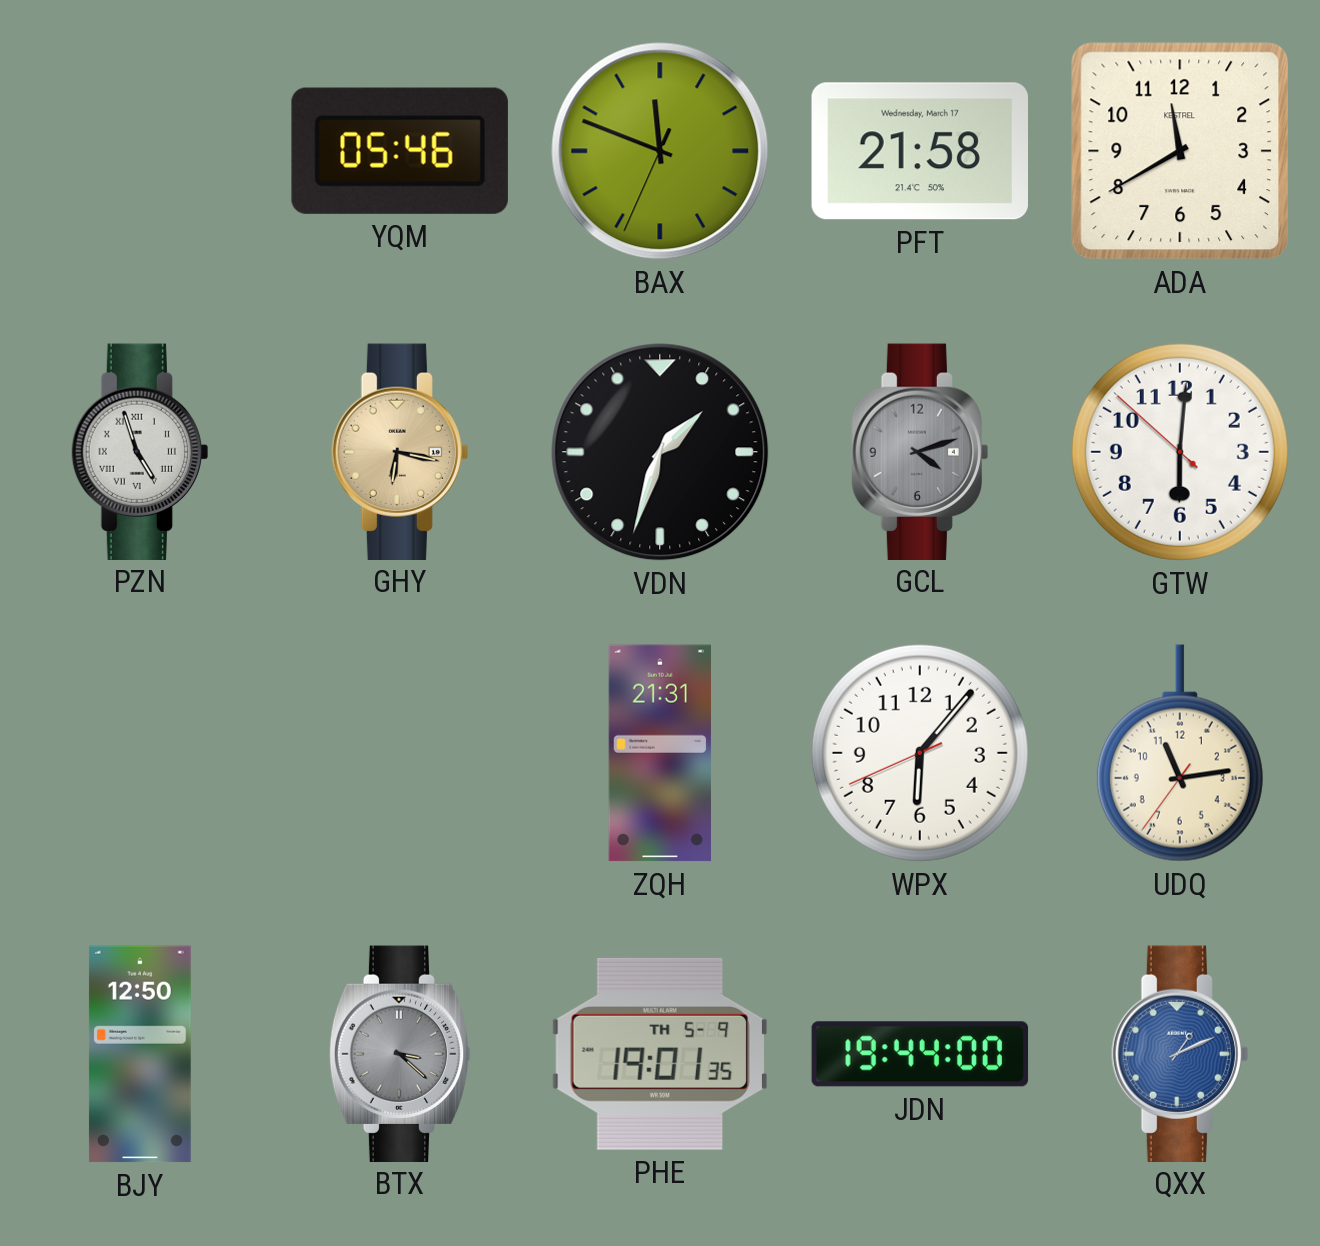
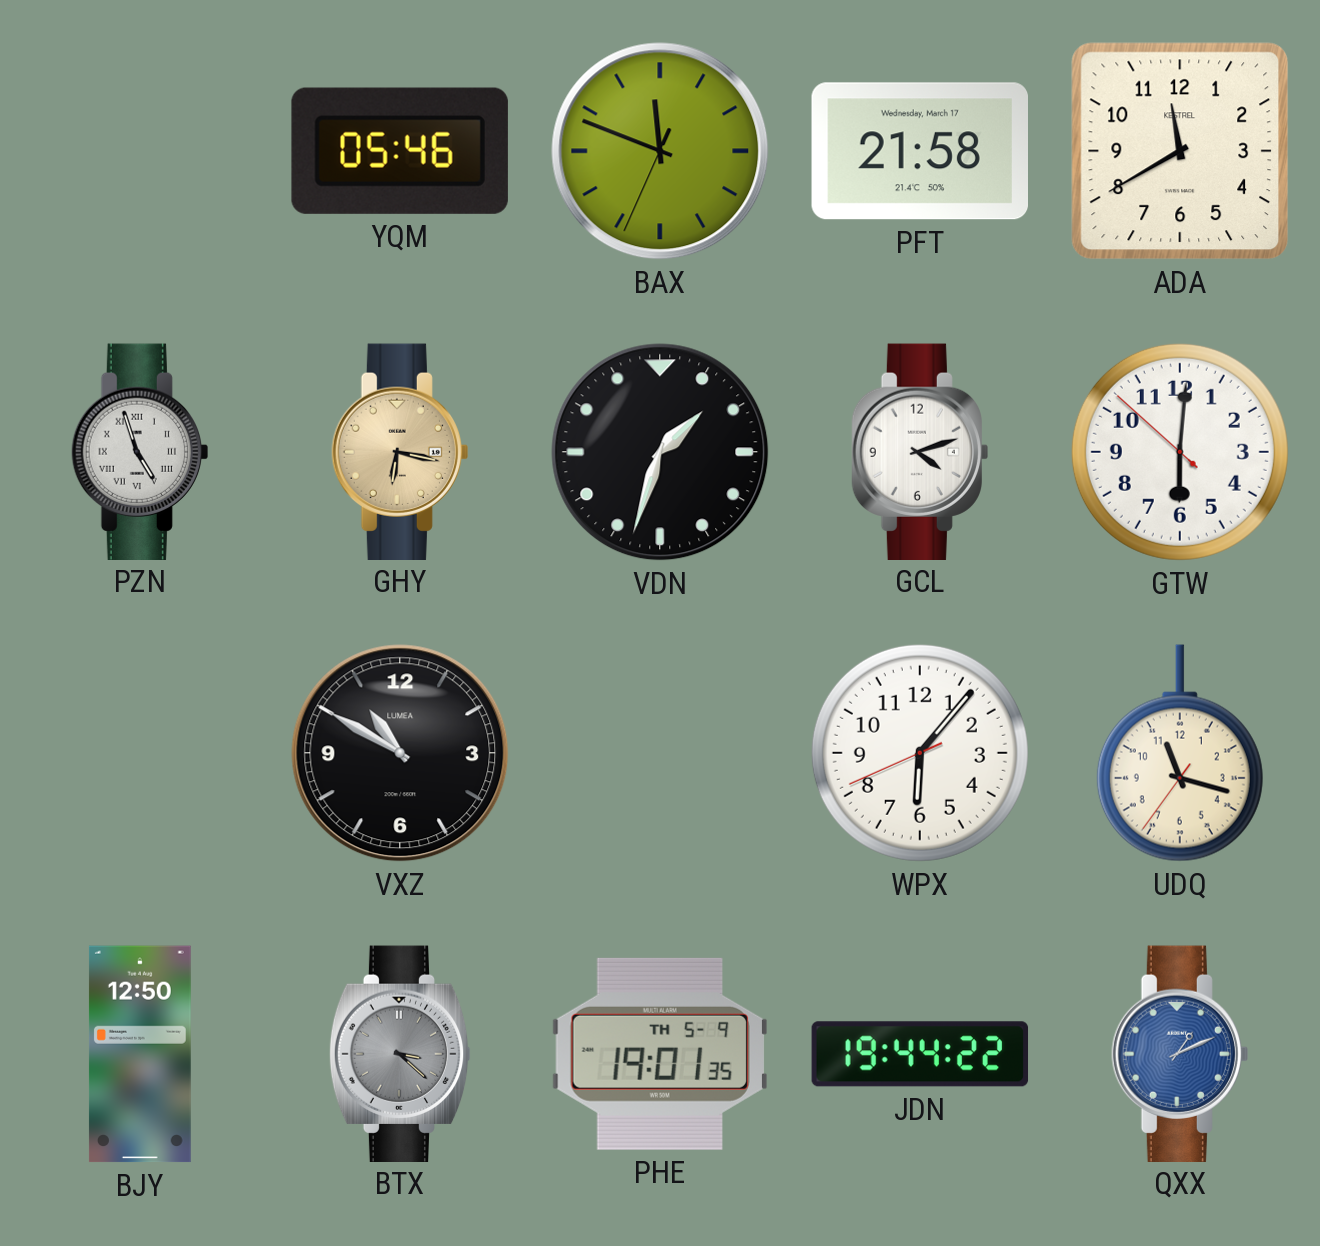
GCL dial: grey -> white
VXZ: none -> 10:50
ZQH: 21:31 -> none
UDQ: 11:13 -> 11:17
JDN: 19:44:00 -> 19:44:22
